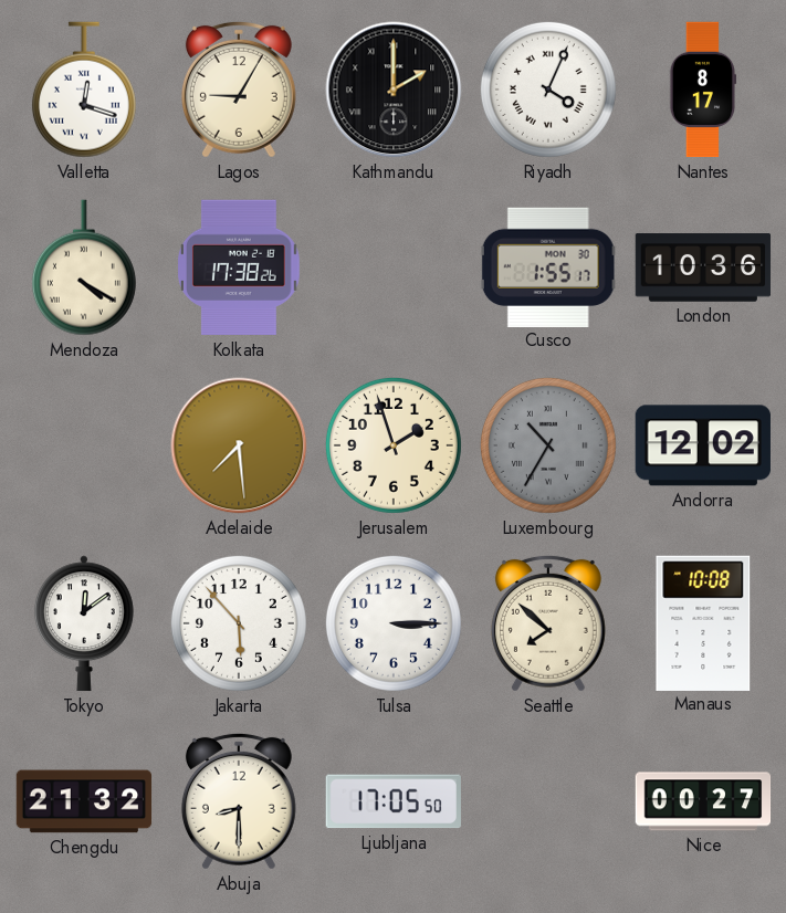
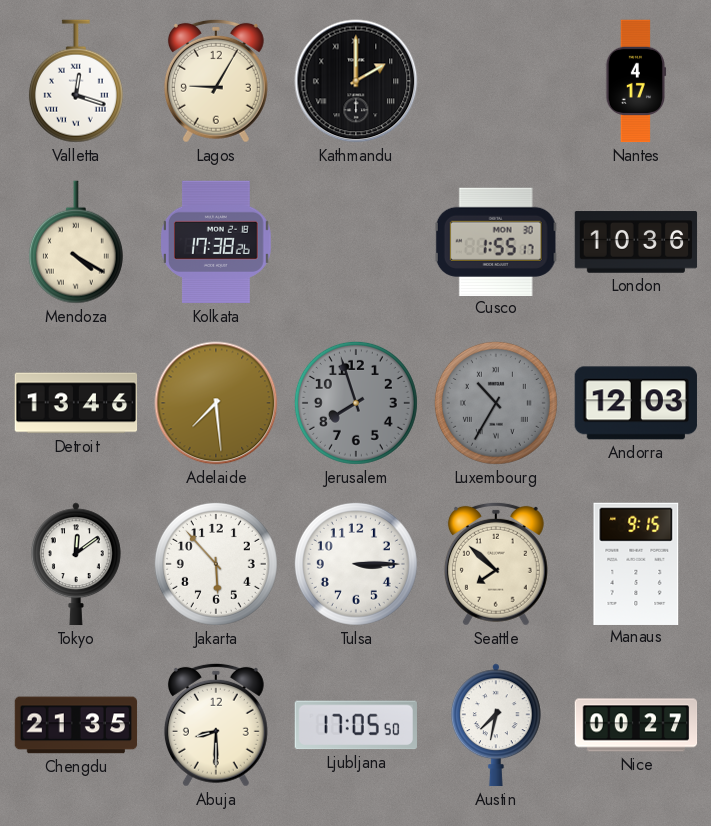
Riyadh: 4:04 -> none
Nantes: 8:17 -> 4:17
Detroit: none -> 13:46
Jerusalem: 1:57 -> 7:57
Jerusalem dial: cream -> grey
Andorra: 12:02 -> 12:03
Manaus: 10:08 -> 9:15
Chengdu: 21:32 -> 21:35
Austin: none -> 7:32
